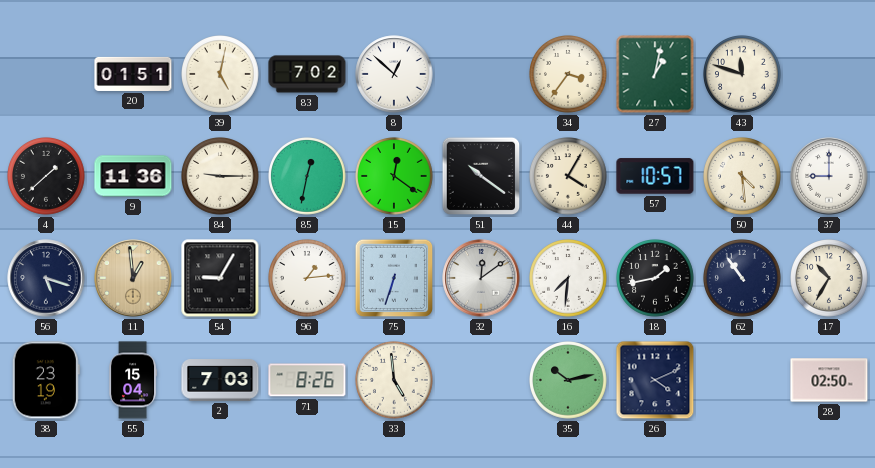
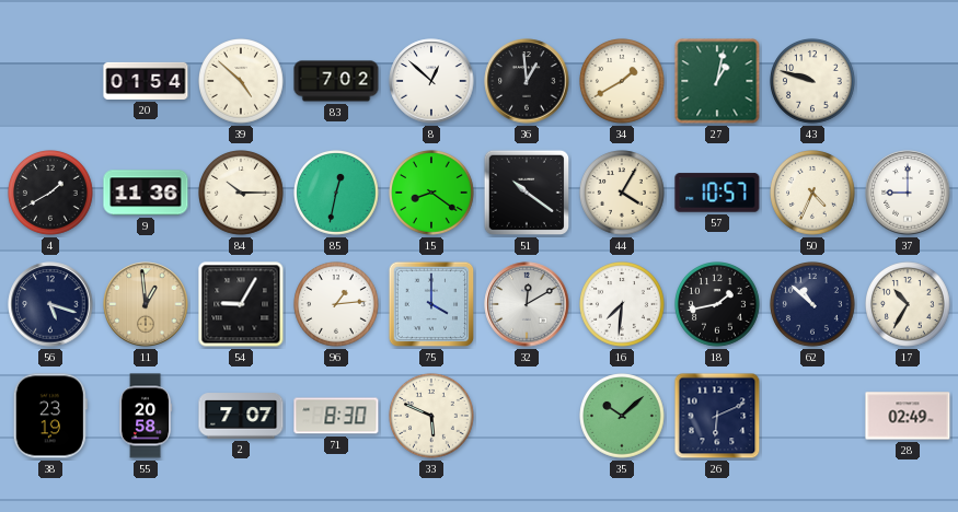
20: 01:51 -> 01:54
39: 5:02 -> 4:52
36: none -> 12:59
34: 3:36 -> 1:40
43: 11:48 -> 9:48
4: 1:38 -> 1:40
84: 9:15 -> 10:15
15: 12:21 -> 8:21
50: 4:29 -> 4:34
75: 6:33 -> 4:00
32: 12:09 -> 12:10
62: 10:54 -> 10:52
55: 15:04 -> 20:58
2: 7:03 -> 7:07
71: 8:26 -> 8:30
33: 4:59 -> 5:49
35: 10:13 -> 10:08
26: 4:11 -> 6:11
28: 02:50 -> 02:49
